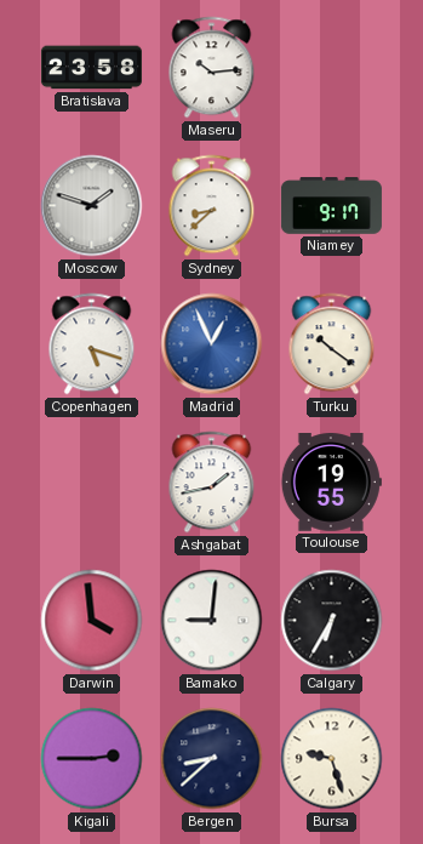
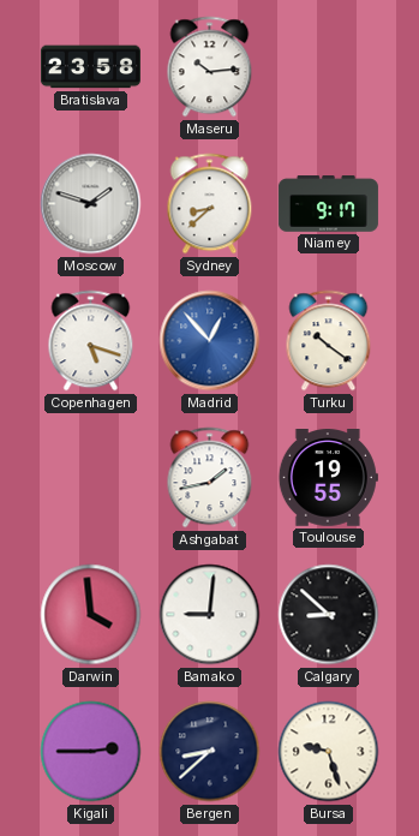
Madrid: 12:56 -> 12:53
Calgary: 6:35 -> 8:52
